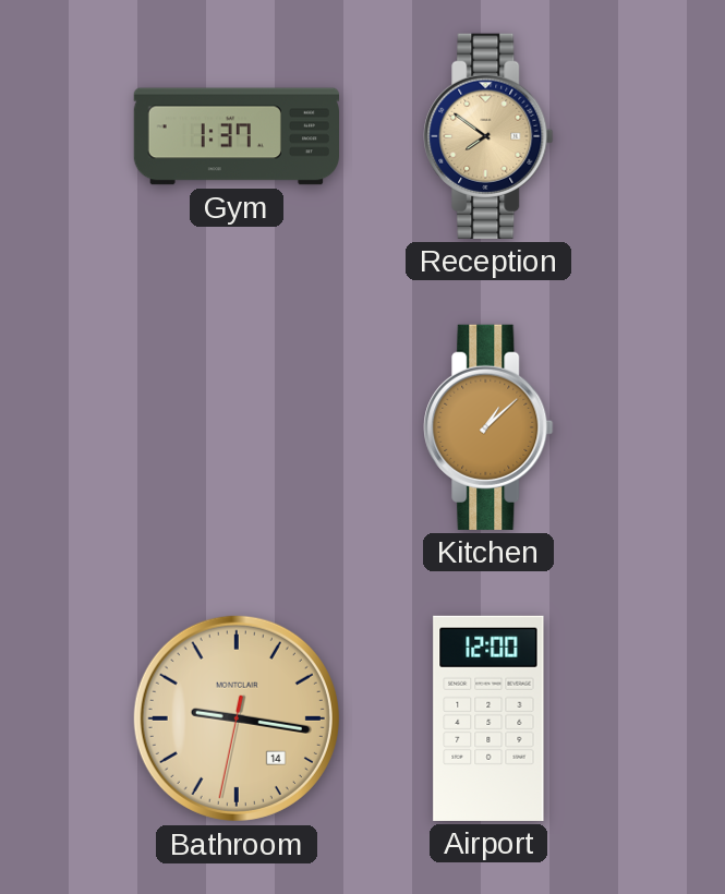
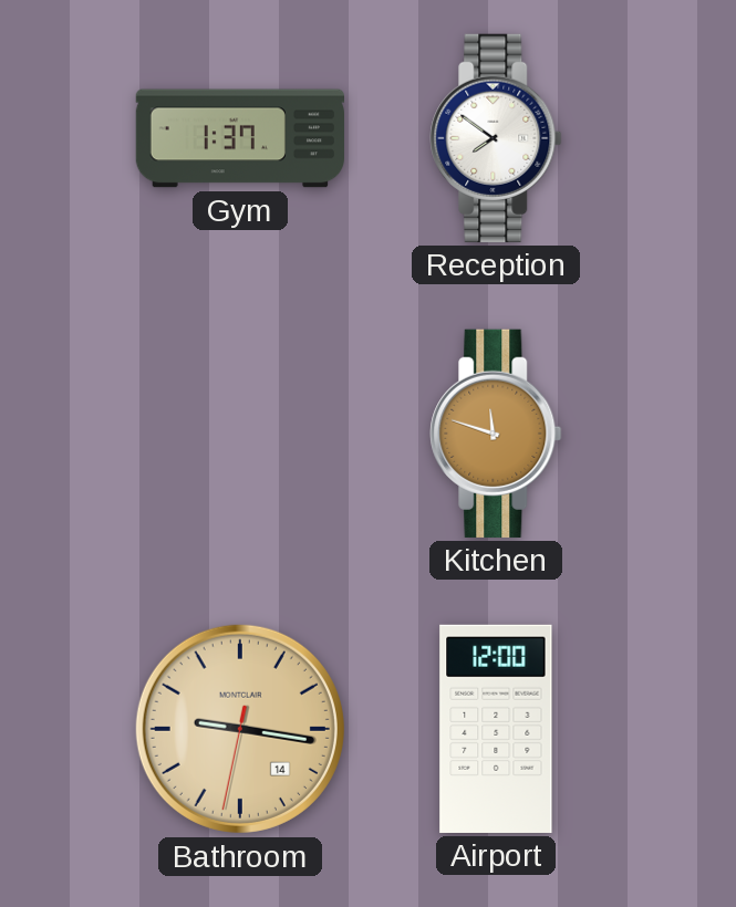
Reception dial: champagne -> white
Kitchen: 1:08 -> 11:48
